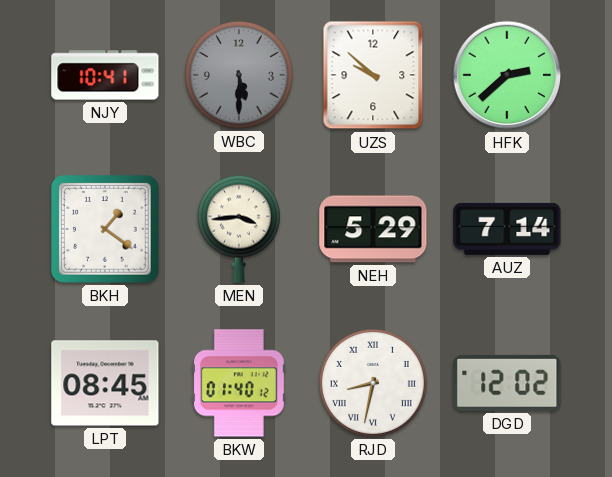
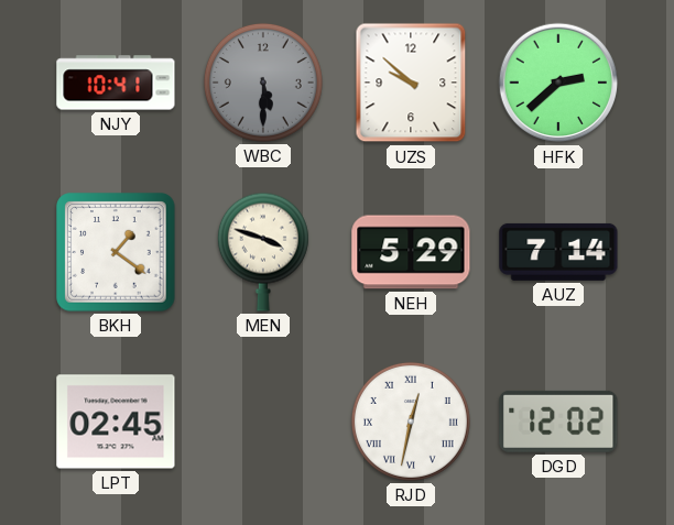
MEN: 3:44 -> 3:48
LPT: 08:45 -> 02:45
BKW: 01:40 -> none
RJD: 8:32 -> 12:32
